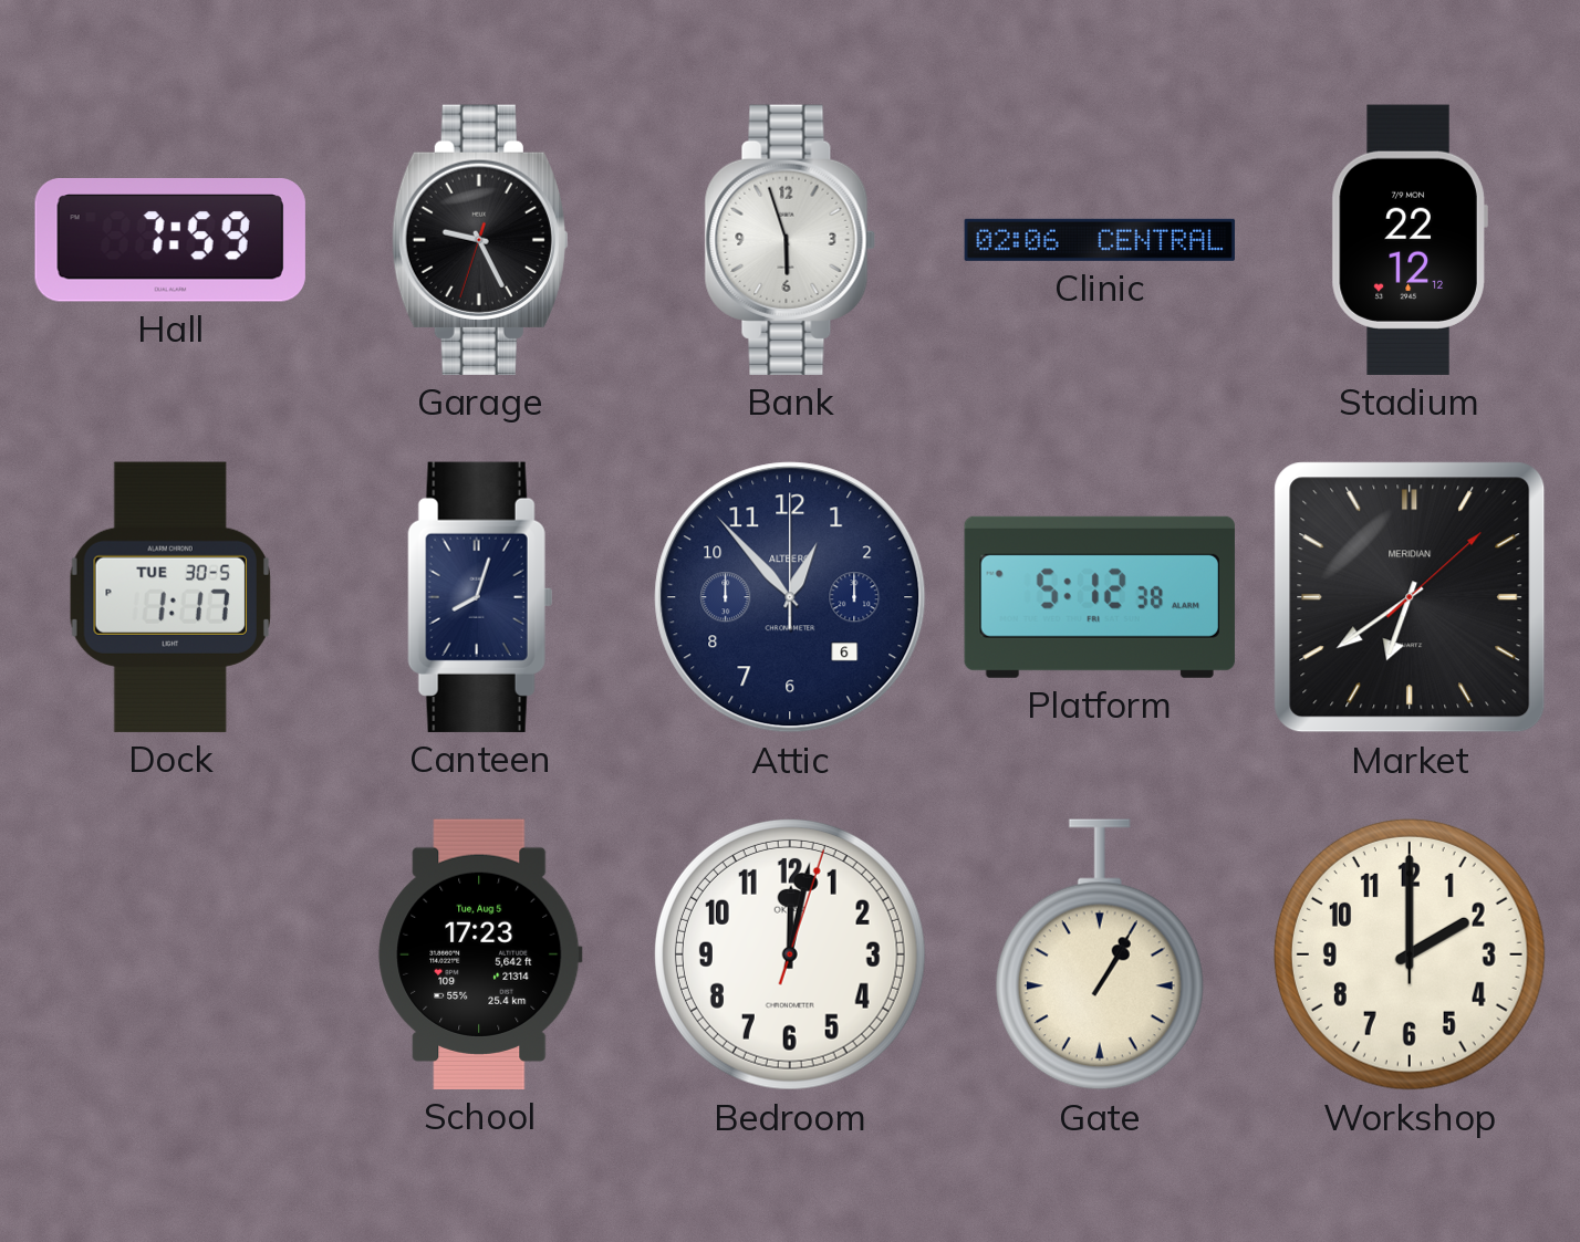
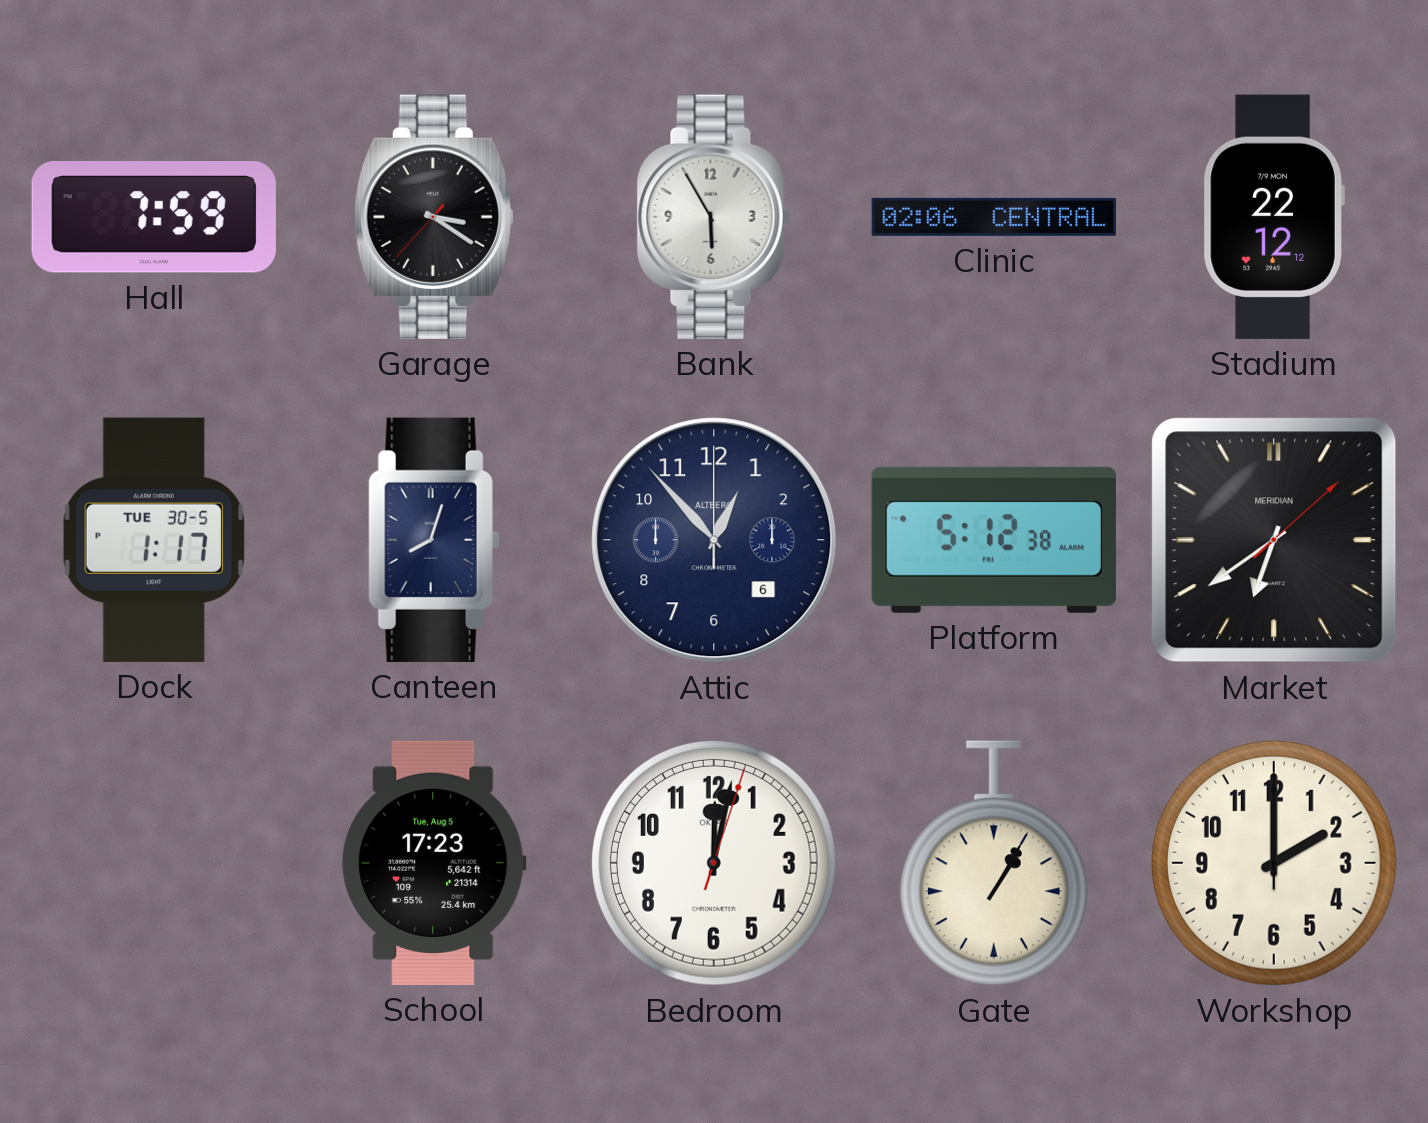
Garage: 9:25 -> 3:20
Bank: 5:57 -> 5:55
